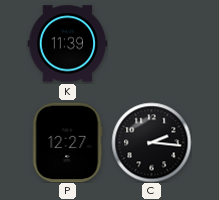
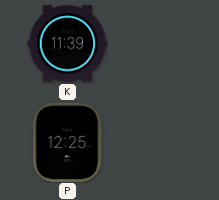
P: 12:27 -> 12:25
C: 2:16 -> none
